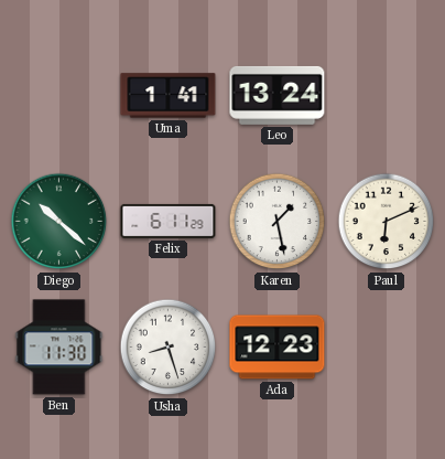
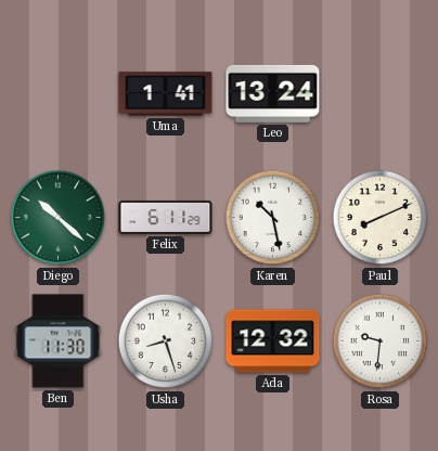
Karen: 1:28 -> 10:28
Paul: 6:11 -> 8:11
Ada: 12:23 -> 12:32
Rosa: none -> 9:31
